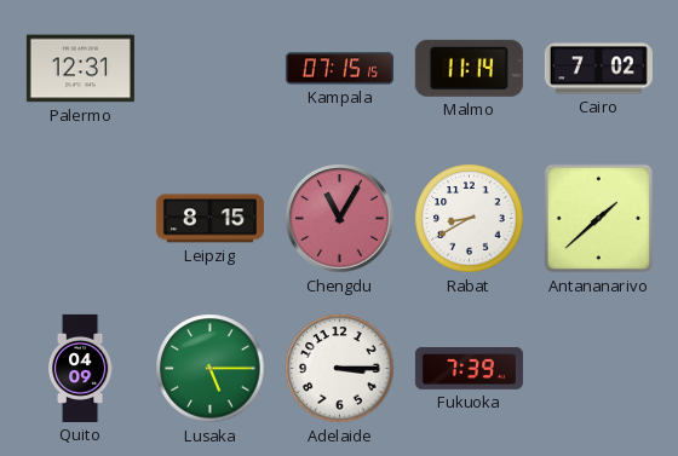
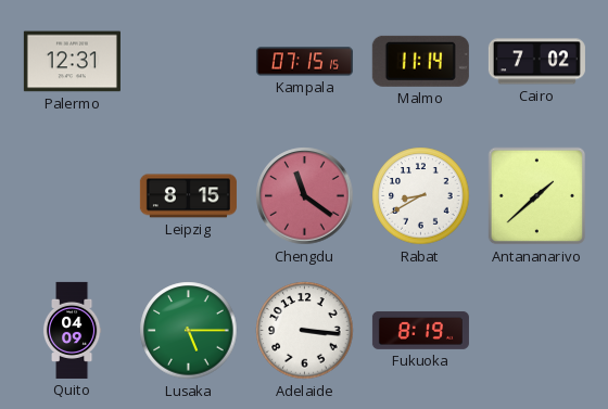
Chengdu: 11:05 -> 11:21
Adelaide: 3:15 -> 3:16
Fukuoka: 7:39 -> 8:19
